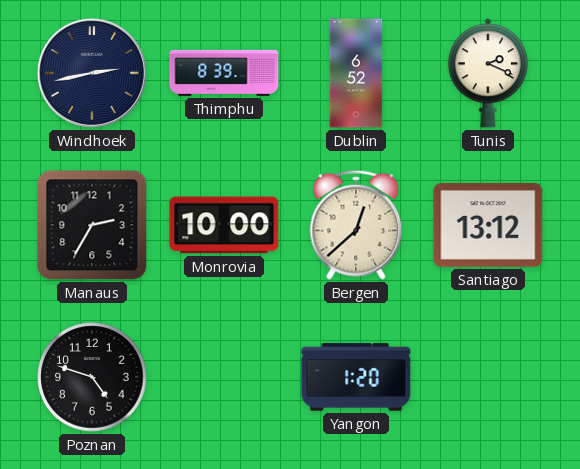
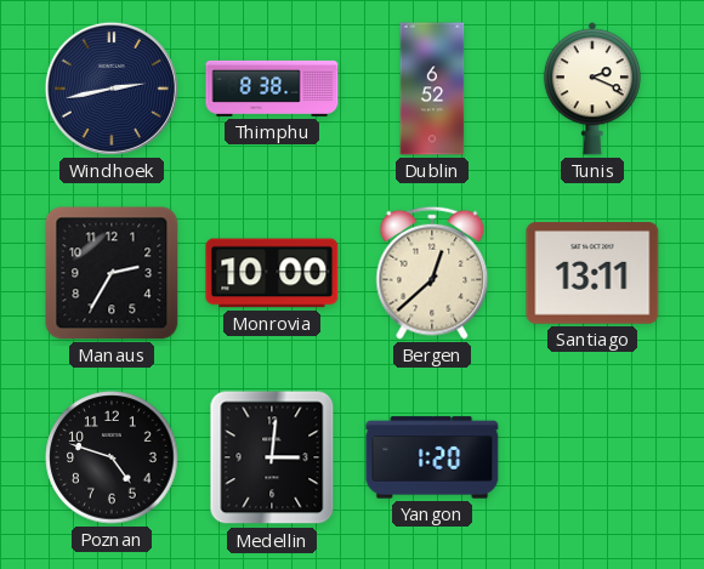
Thimphu: 8:39 -> 8:38
Santiago: 13:12 -> 13:11
Medellin: none -> 3:01
